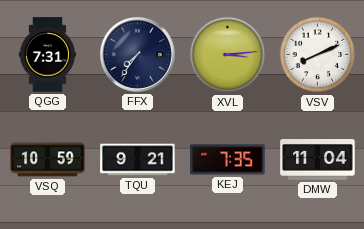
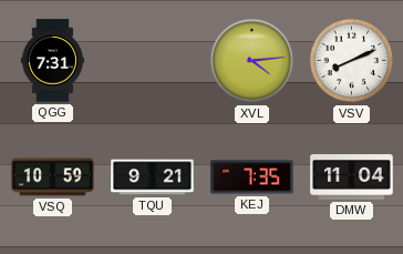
FFX: 7:36 -> none
XVL: 3:14 -> 4:14
